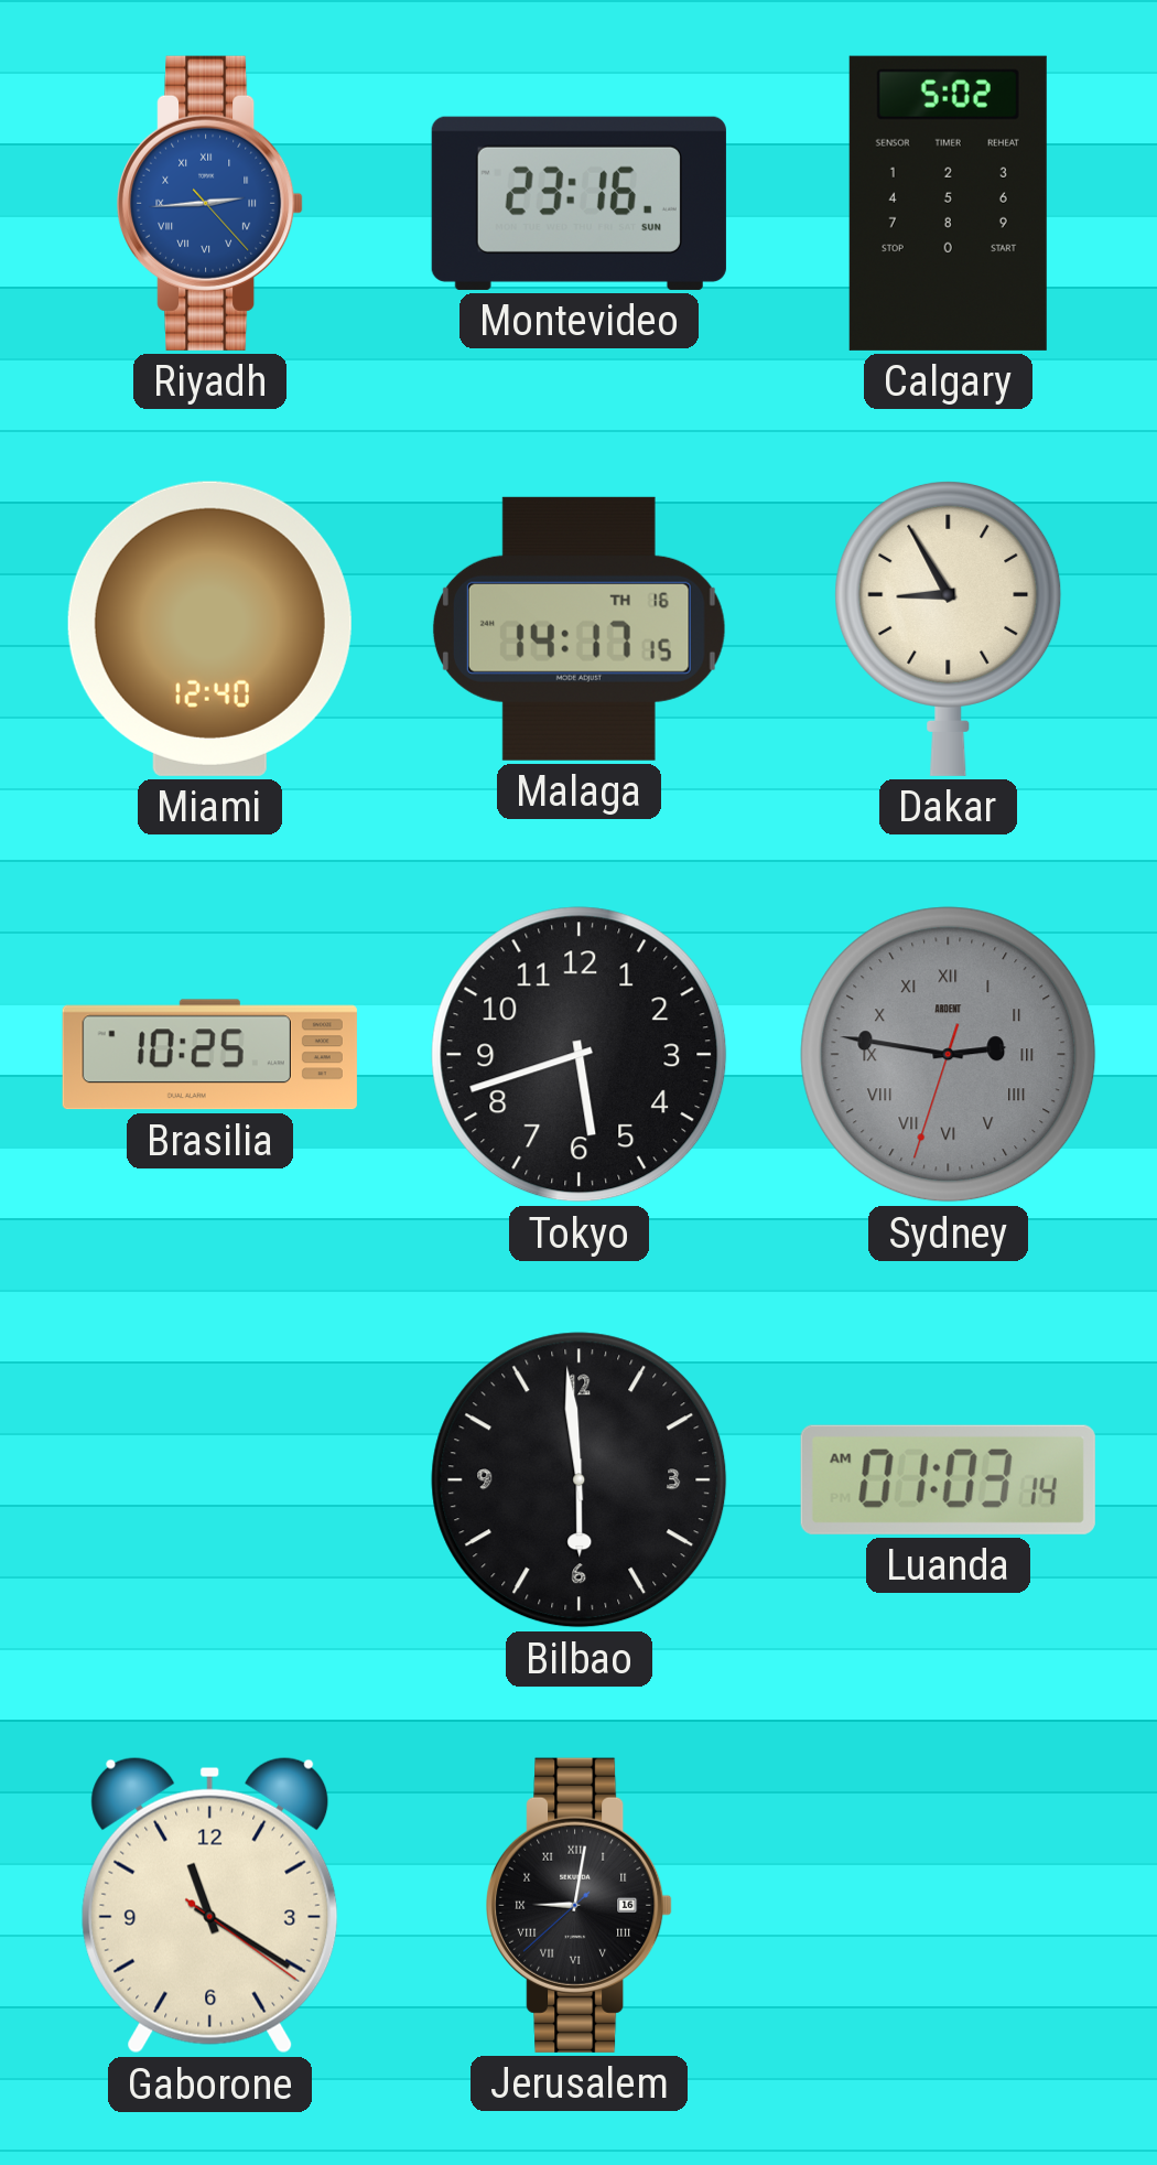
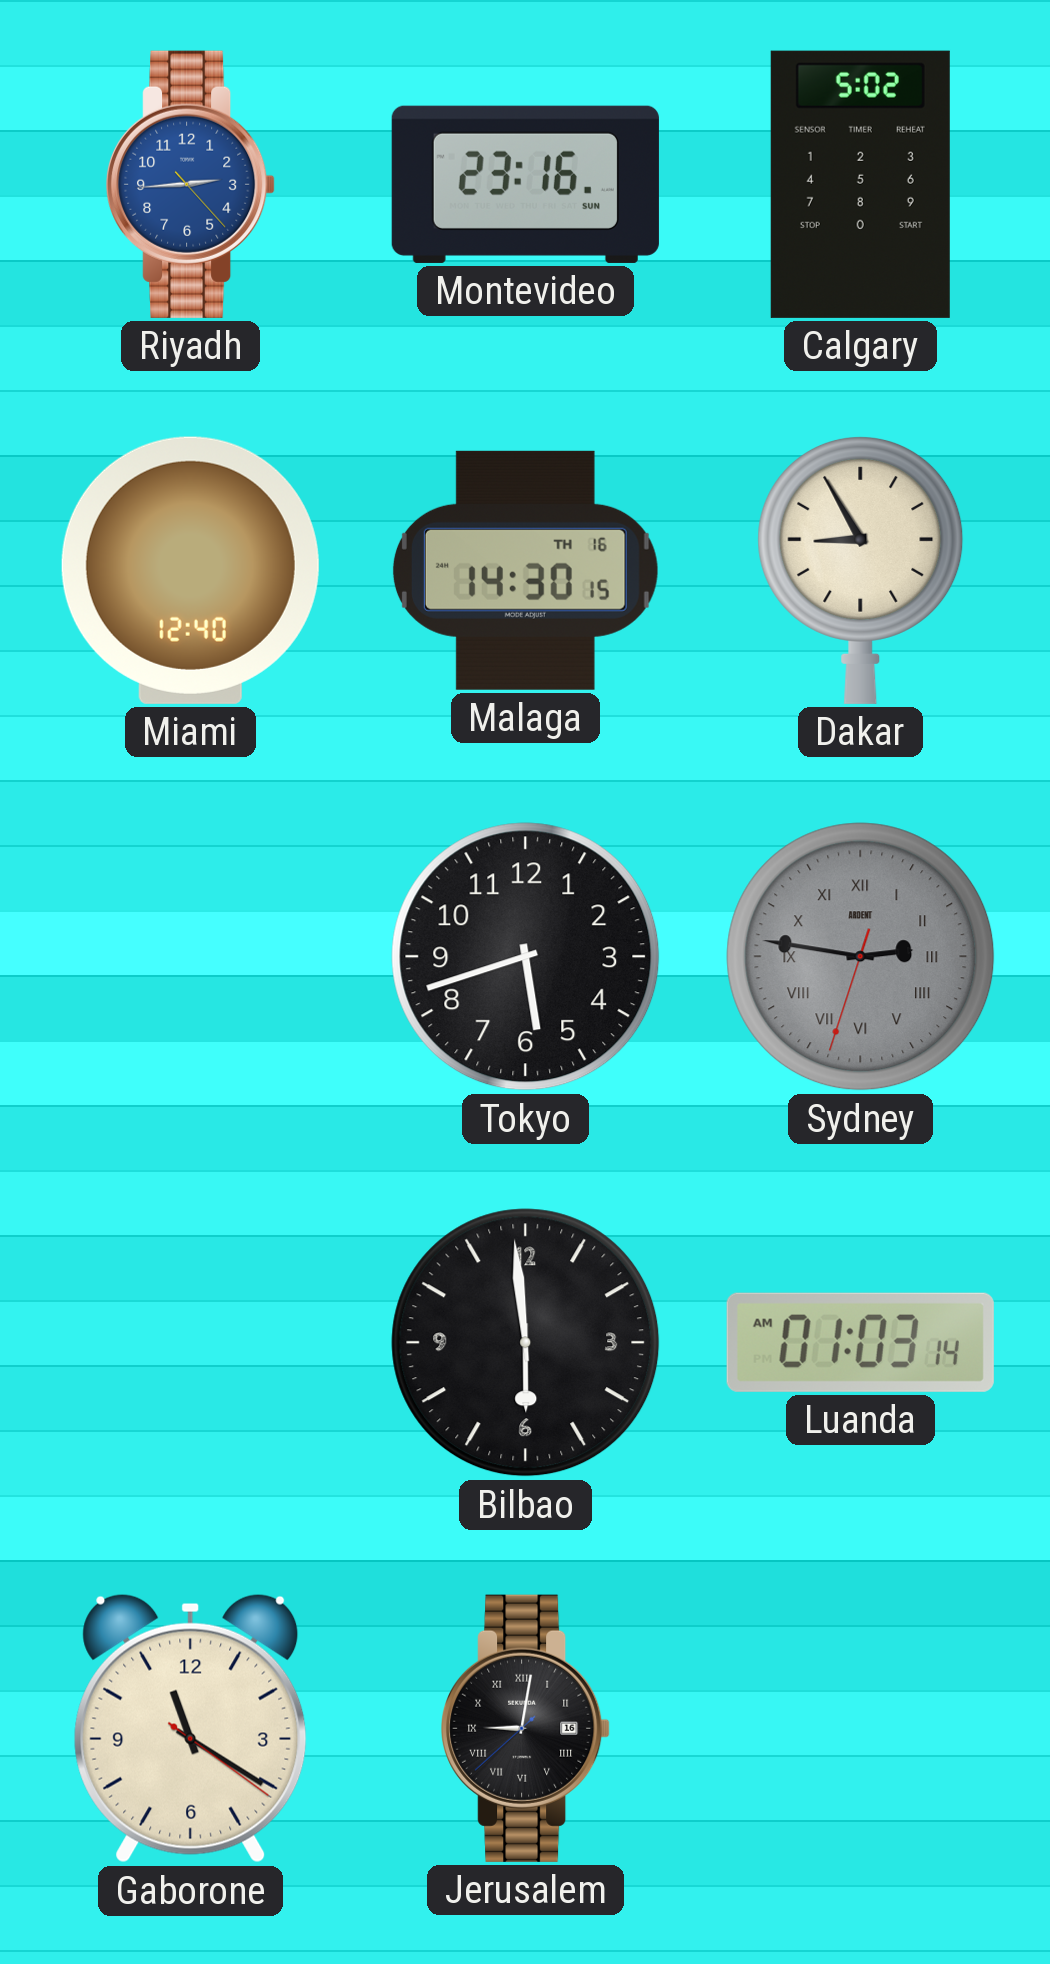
Riyadh numerals: Roman -> Arabic
Malaga: 14:17 -> 14:30
Brasilia: 10:25 -> none
